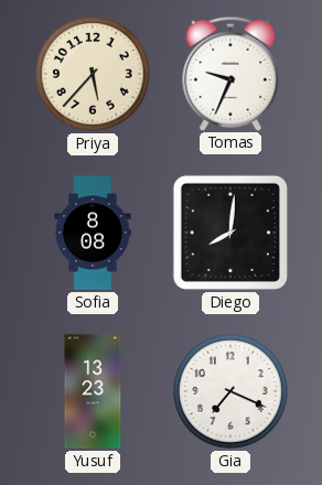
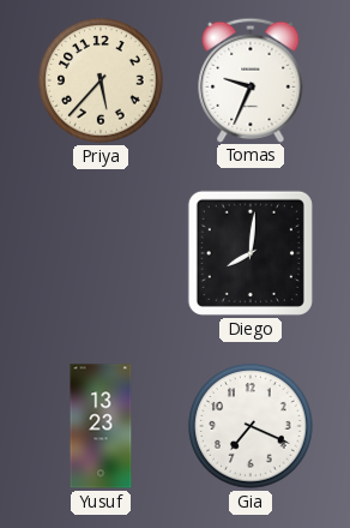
Sofia: 8:08 -> none
